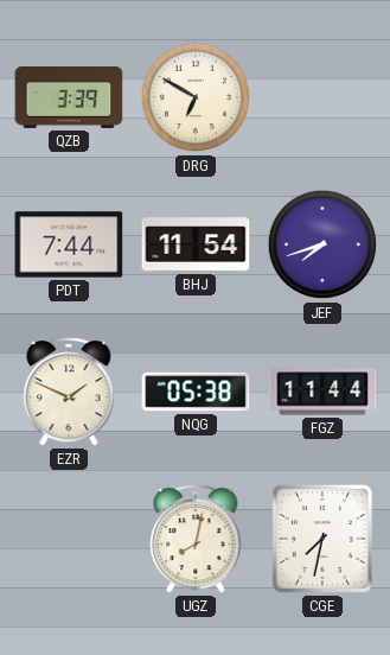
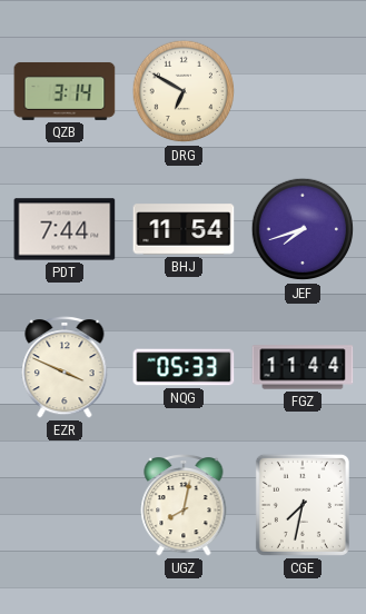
QZB: 3:39 -> 3:14
EZR: 1:49 -> 3:49
NQG: 05:38 -> 05:33
